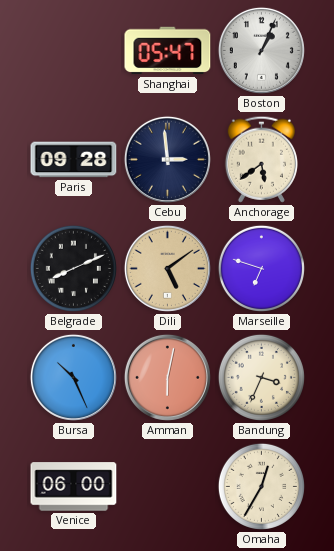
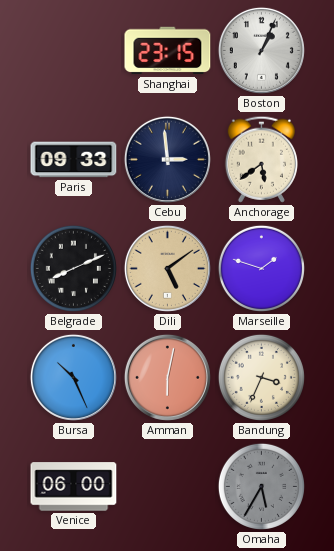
Shanghai: 05:47 -> 23:15
Paris: 09:28 -> 09:33
Marseille: 6:48 -> 1:48
Omaha: 12:35 -> 5:35
Omaha dial: cream -> grey
